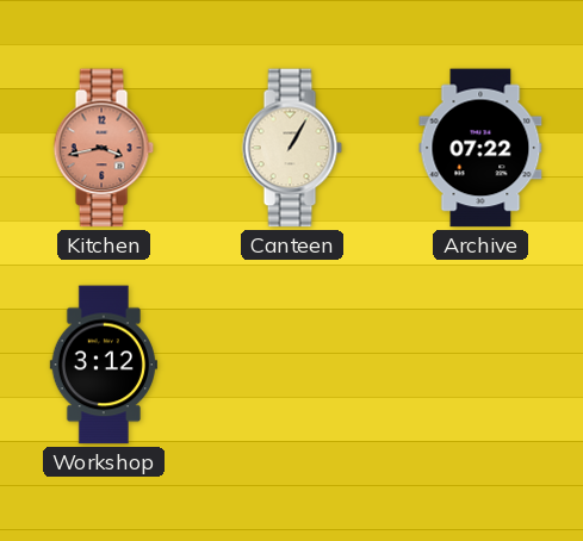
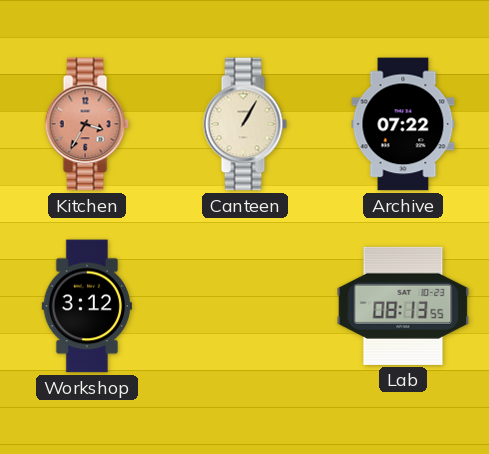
Kitchen: 3:43 -> 3:35
Lab: none -> 08:13
